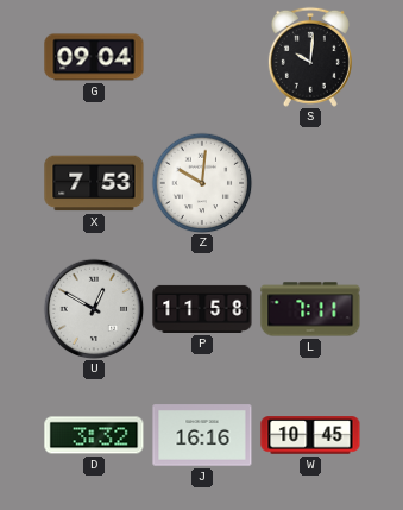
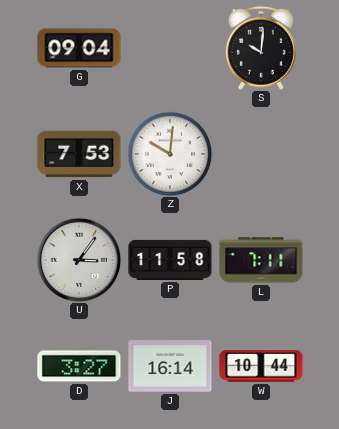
U: 12:50 -> 3:06
D: 3:32 -> 3:27
J: 16:16 -> 16:14
W: 10:45 -> 10:44
